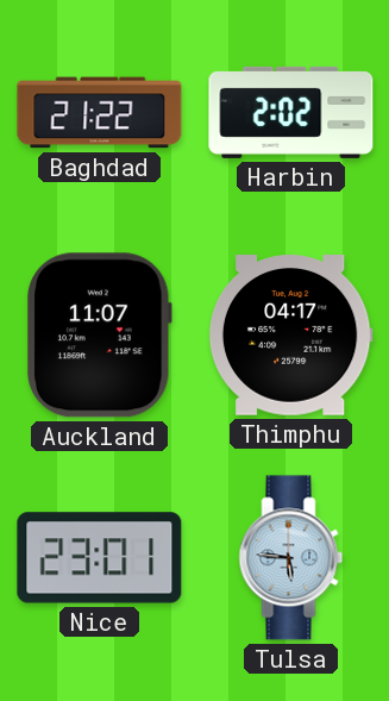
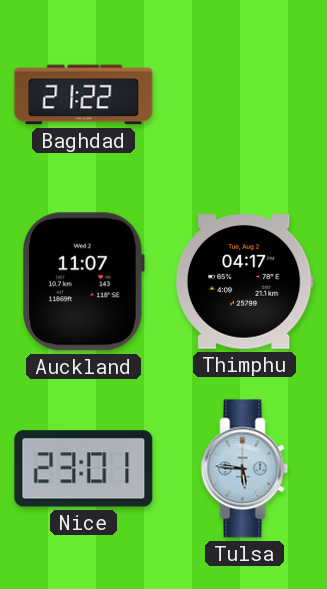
Harbin: 2:02 -> none
